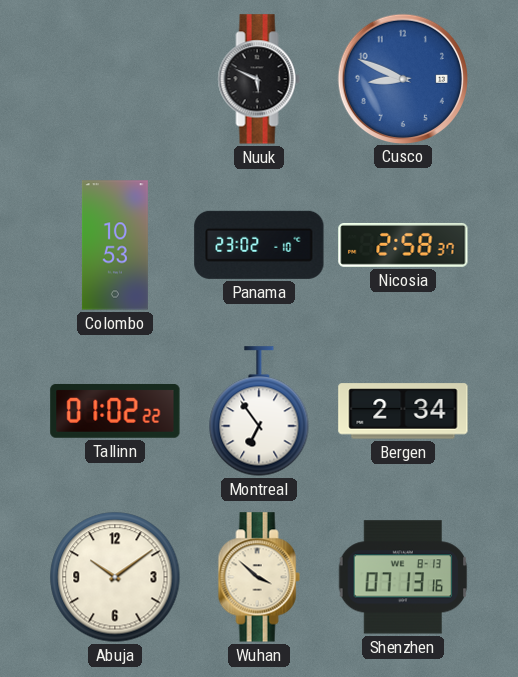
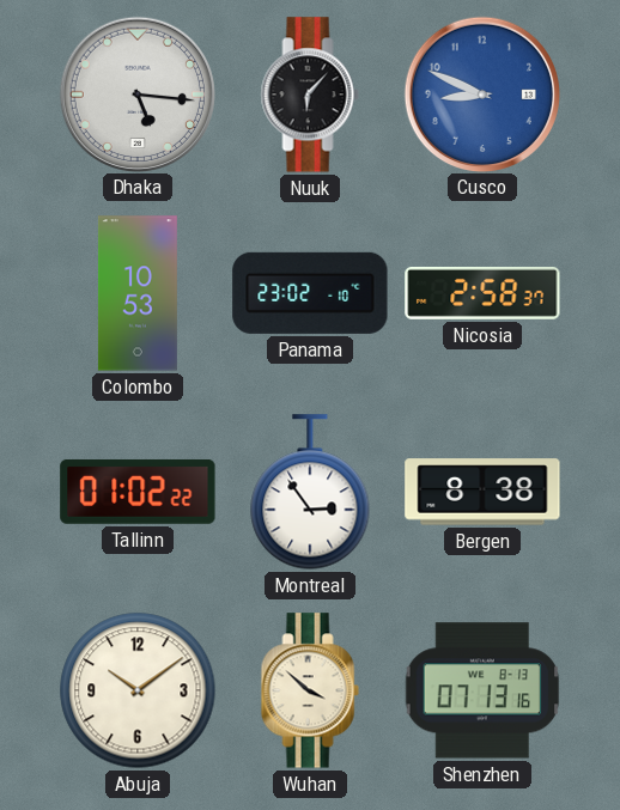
Dhaka: none -> 5:16
Nuuk: 5:49 -> 6:07
Montreal: 6:54 -> 2:54
Bergen: 2:34 -> 8:38
